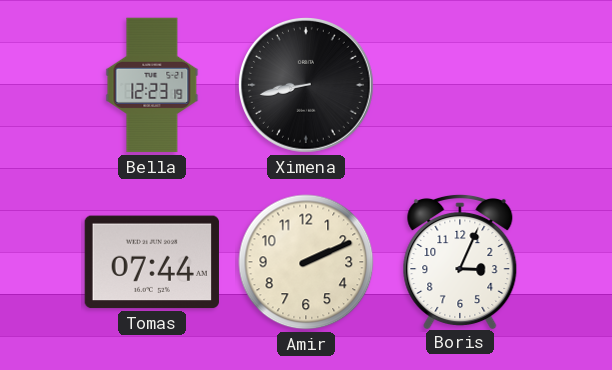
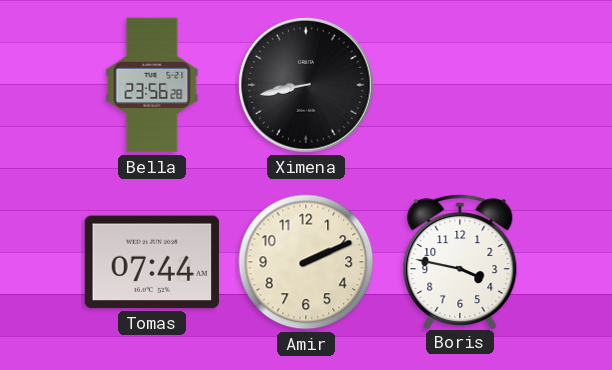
Bella: 12:23 -> 23:56
Boris: 3:04 -> 3:47
